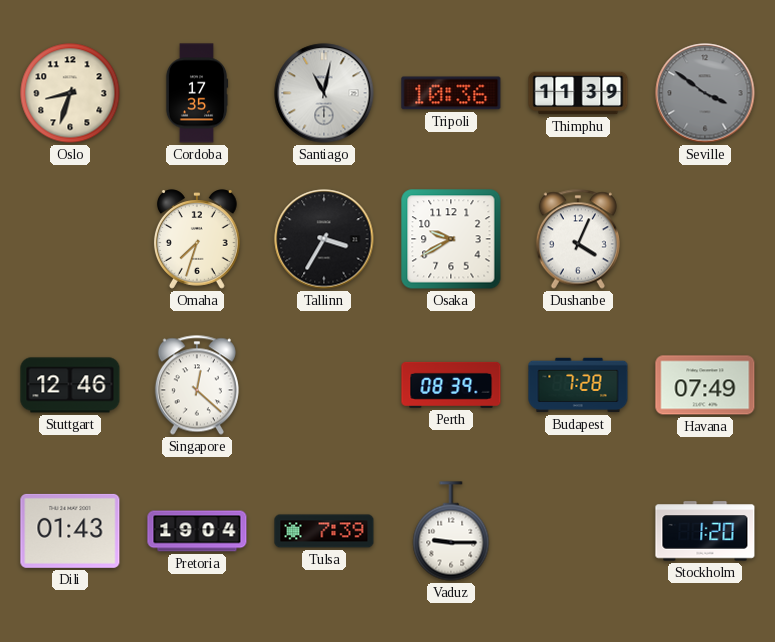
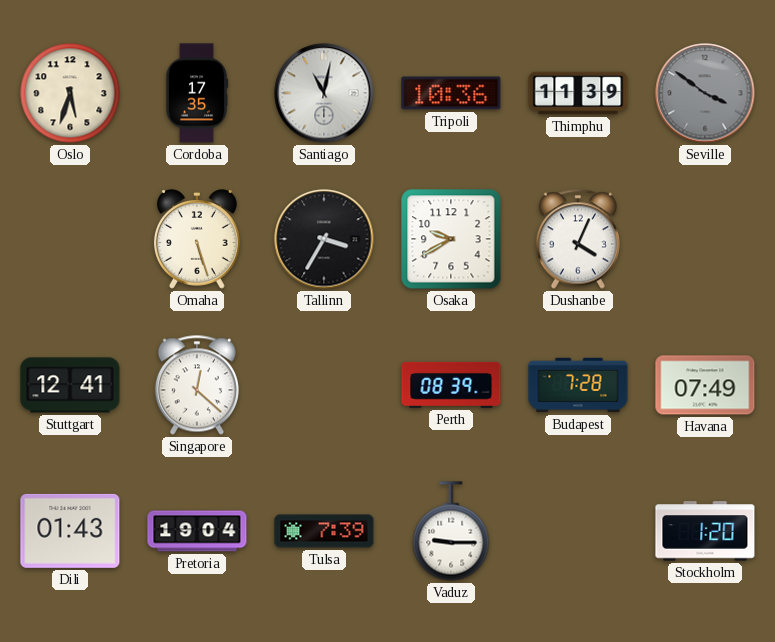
Oslo: 8:33 -> 5:33
Omaha: 7:33 -> 5:27
Stuttgart: 12:46 -> 12:41
